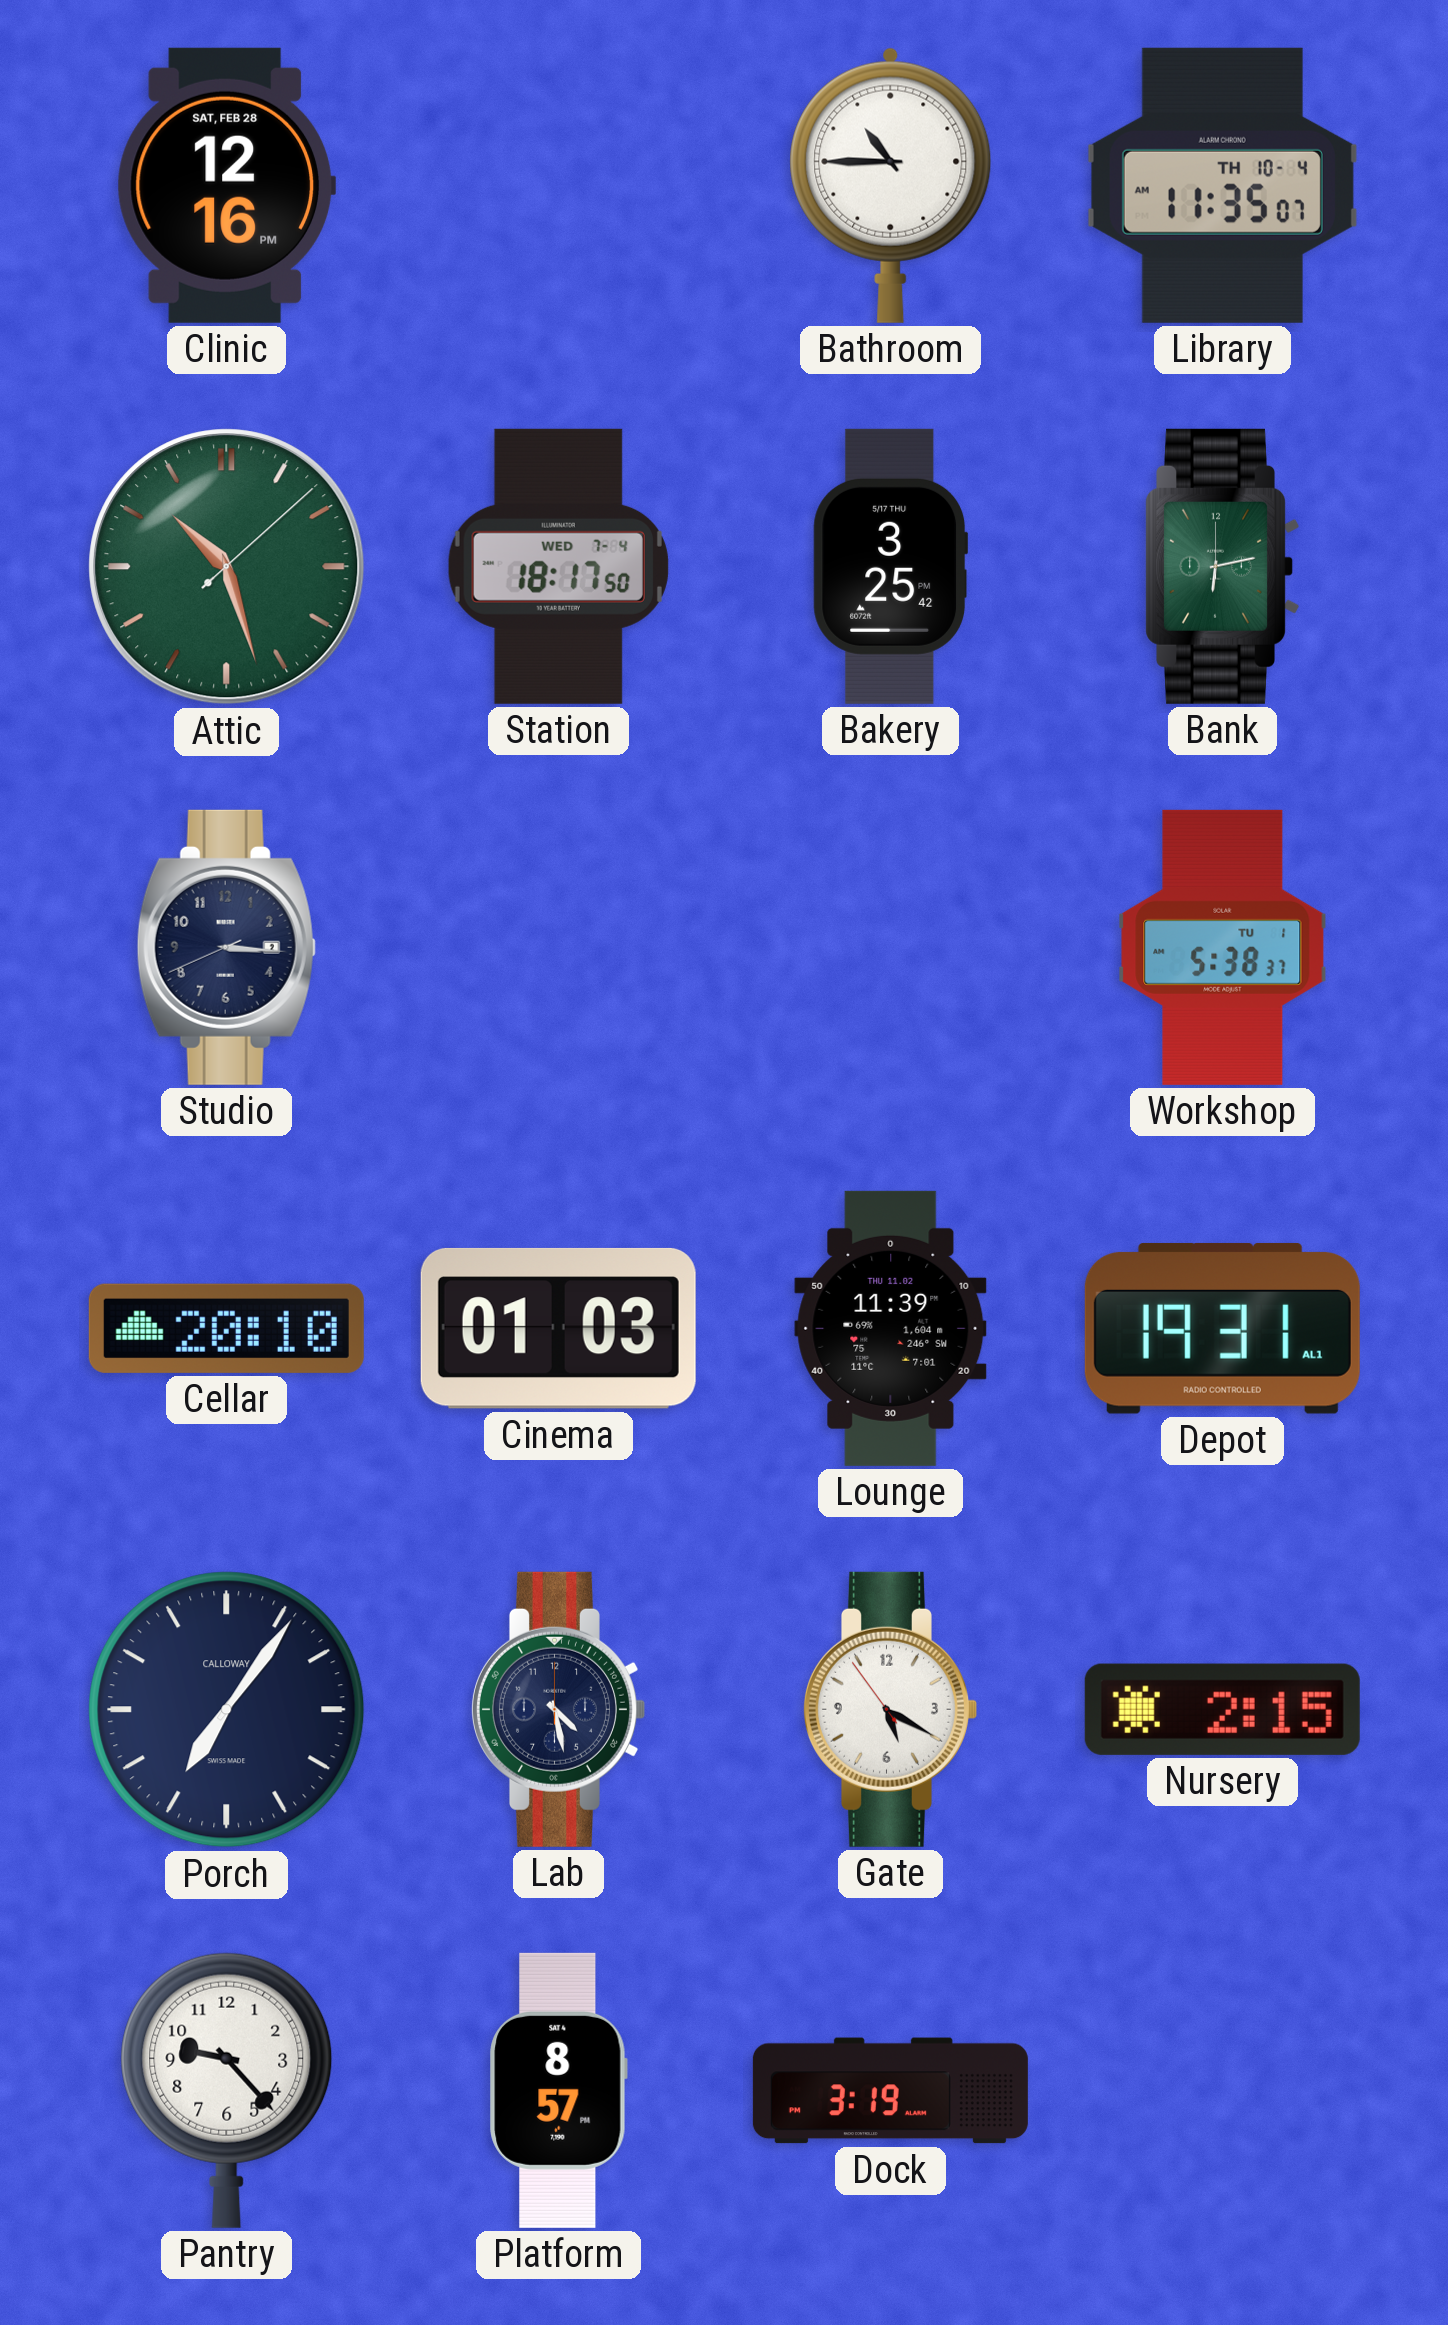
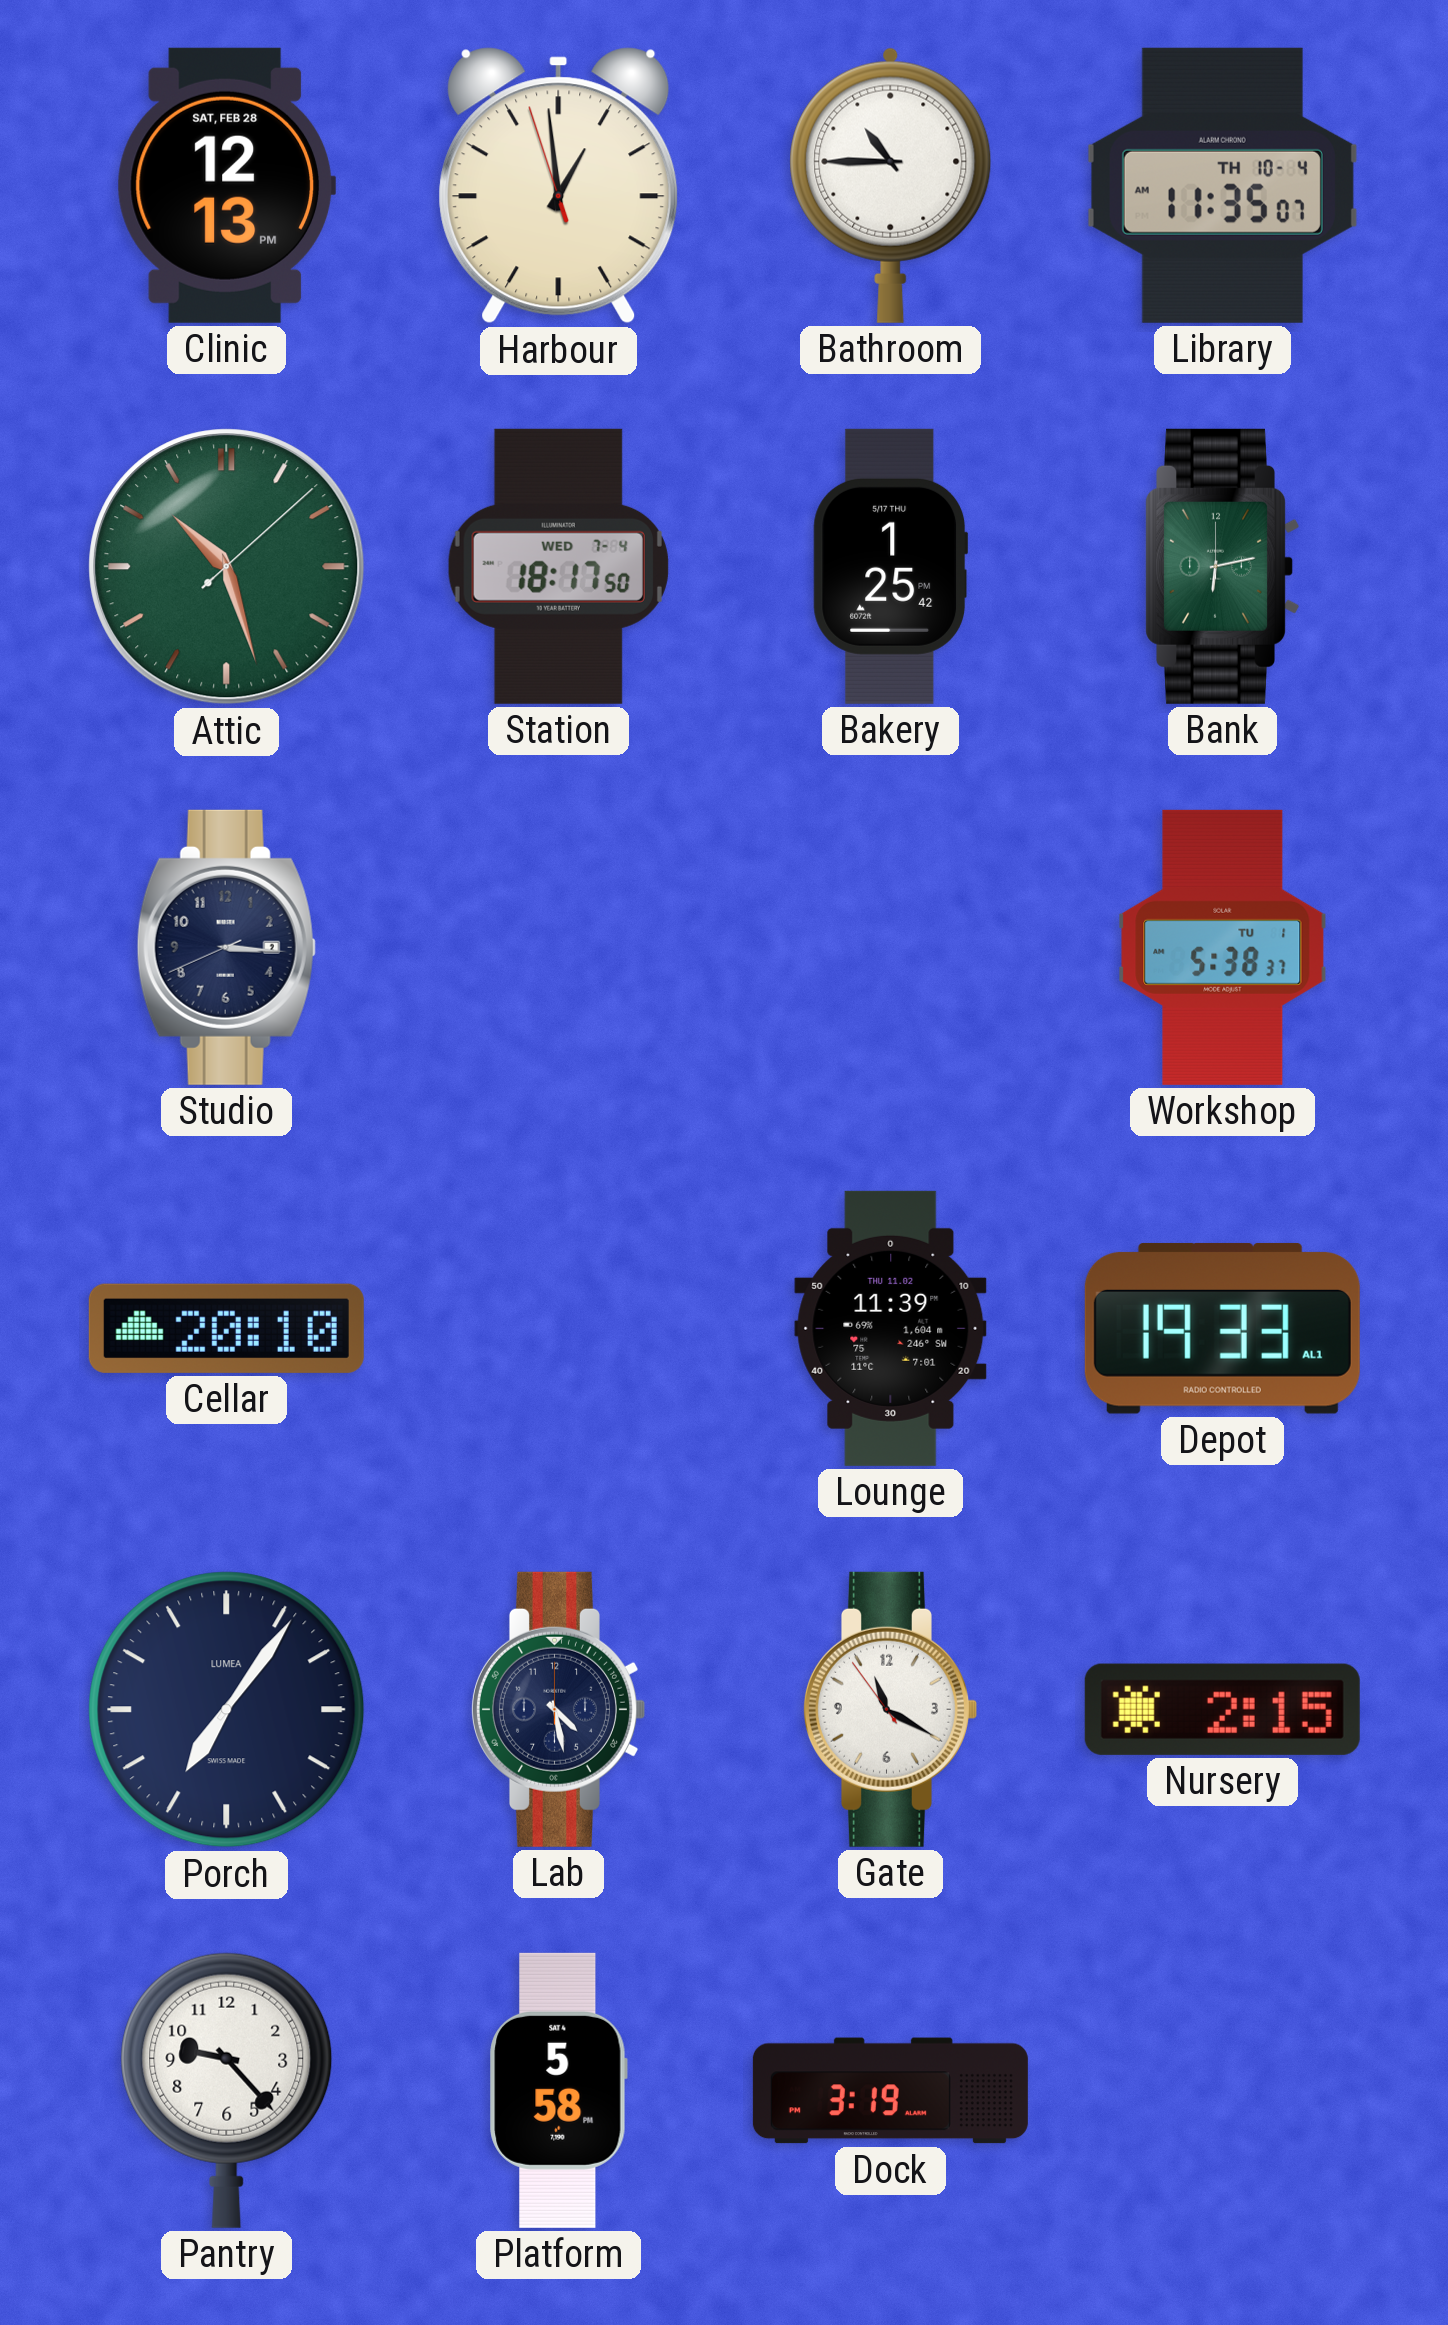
Clinic: 12:16 -> 12:13
Harbour: none -> 12:58
Bakery: 3:25 -> 1:25
Cinema: 01:03 -> none
Depot: 19:31 -> 19:33
Porch brand: CALLOWAY -> LUMEA
Gate: 5:19 -> 11:19
Platform: 8:57 -> 5:58
